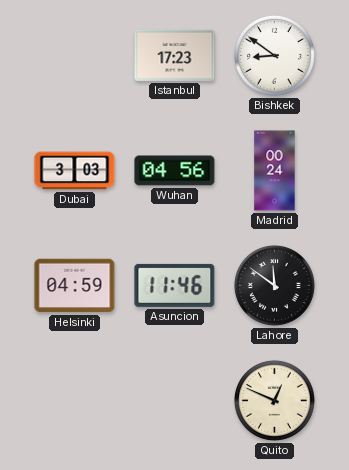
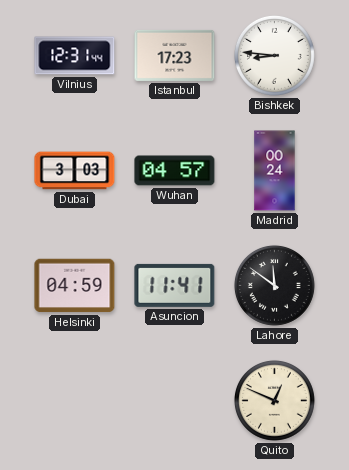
Vilnius: none -> 12:31
Bishkek: 8:51 -> 8:46
Wuhan: 04:56 -> 04:57
Asuncion: 11:46 -> 11:41
